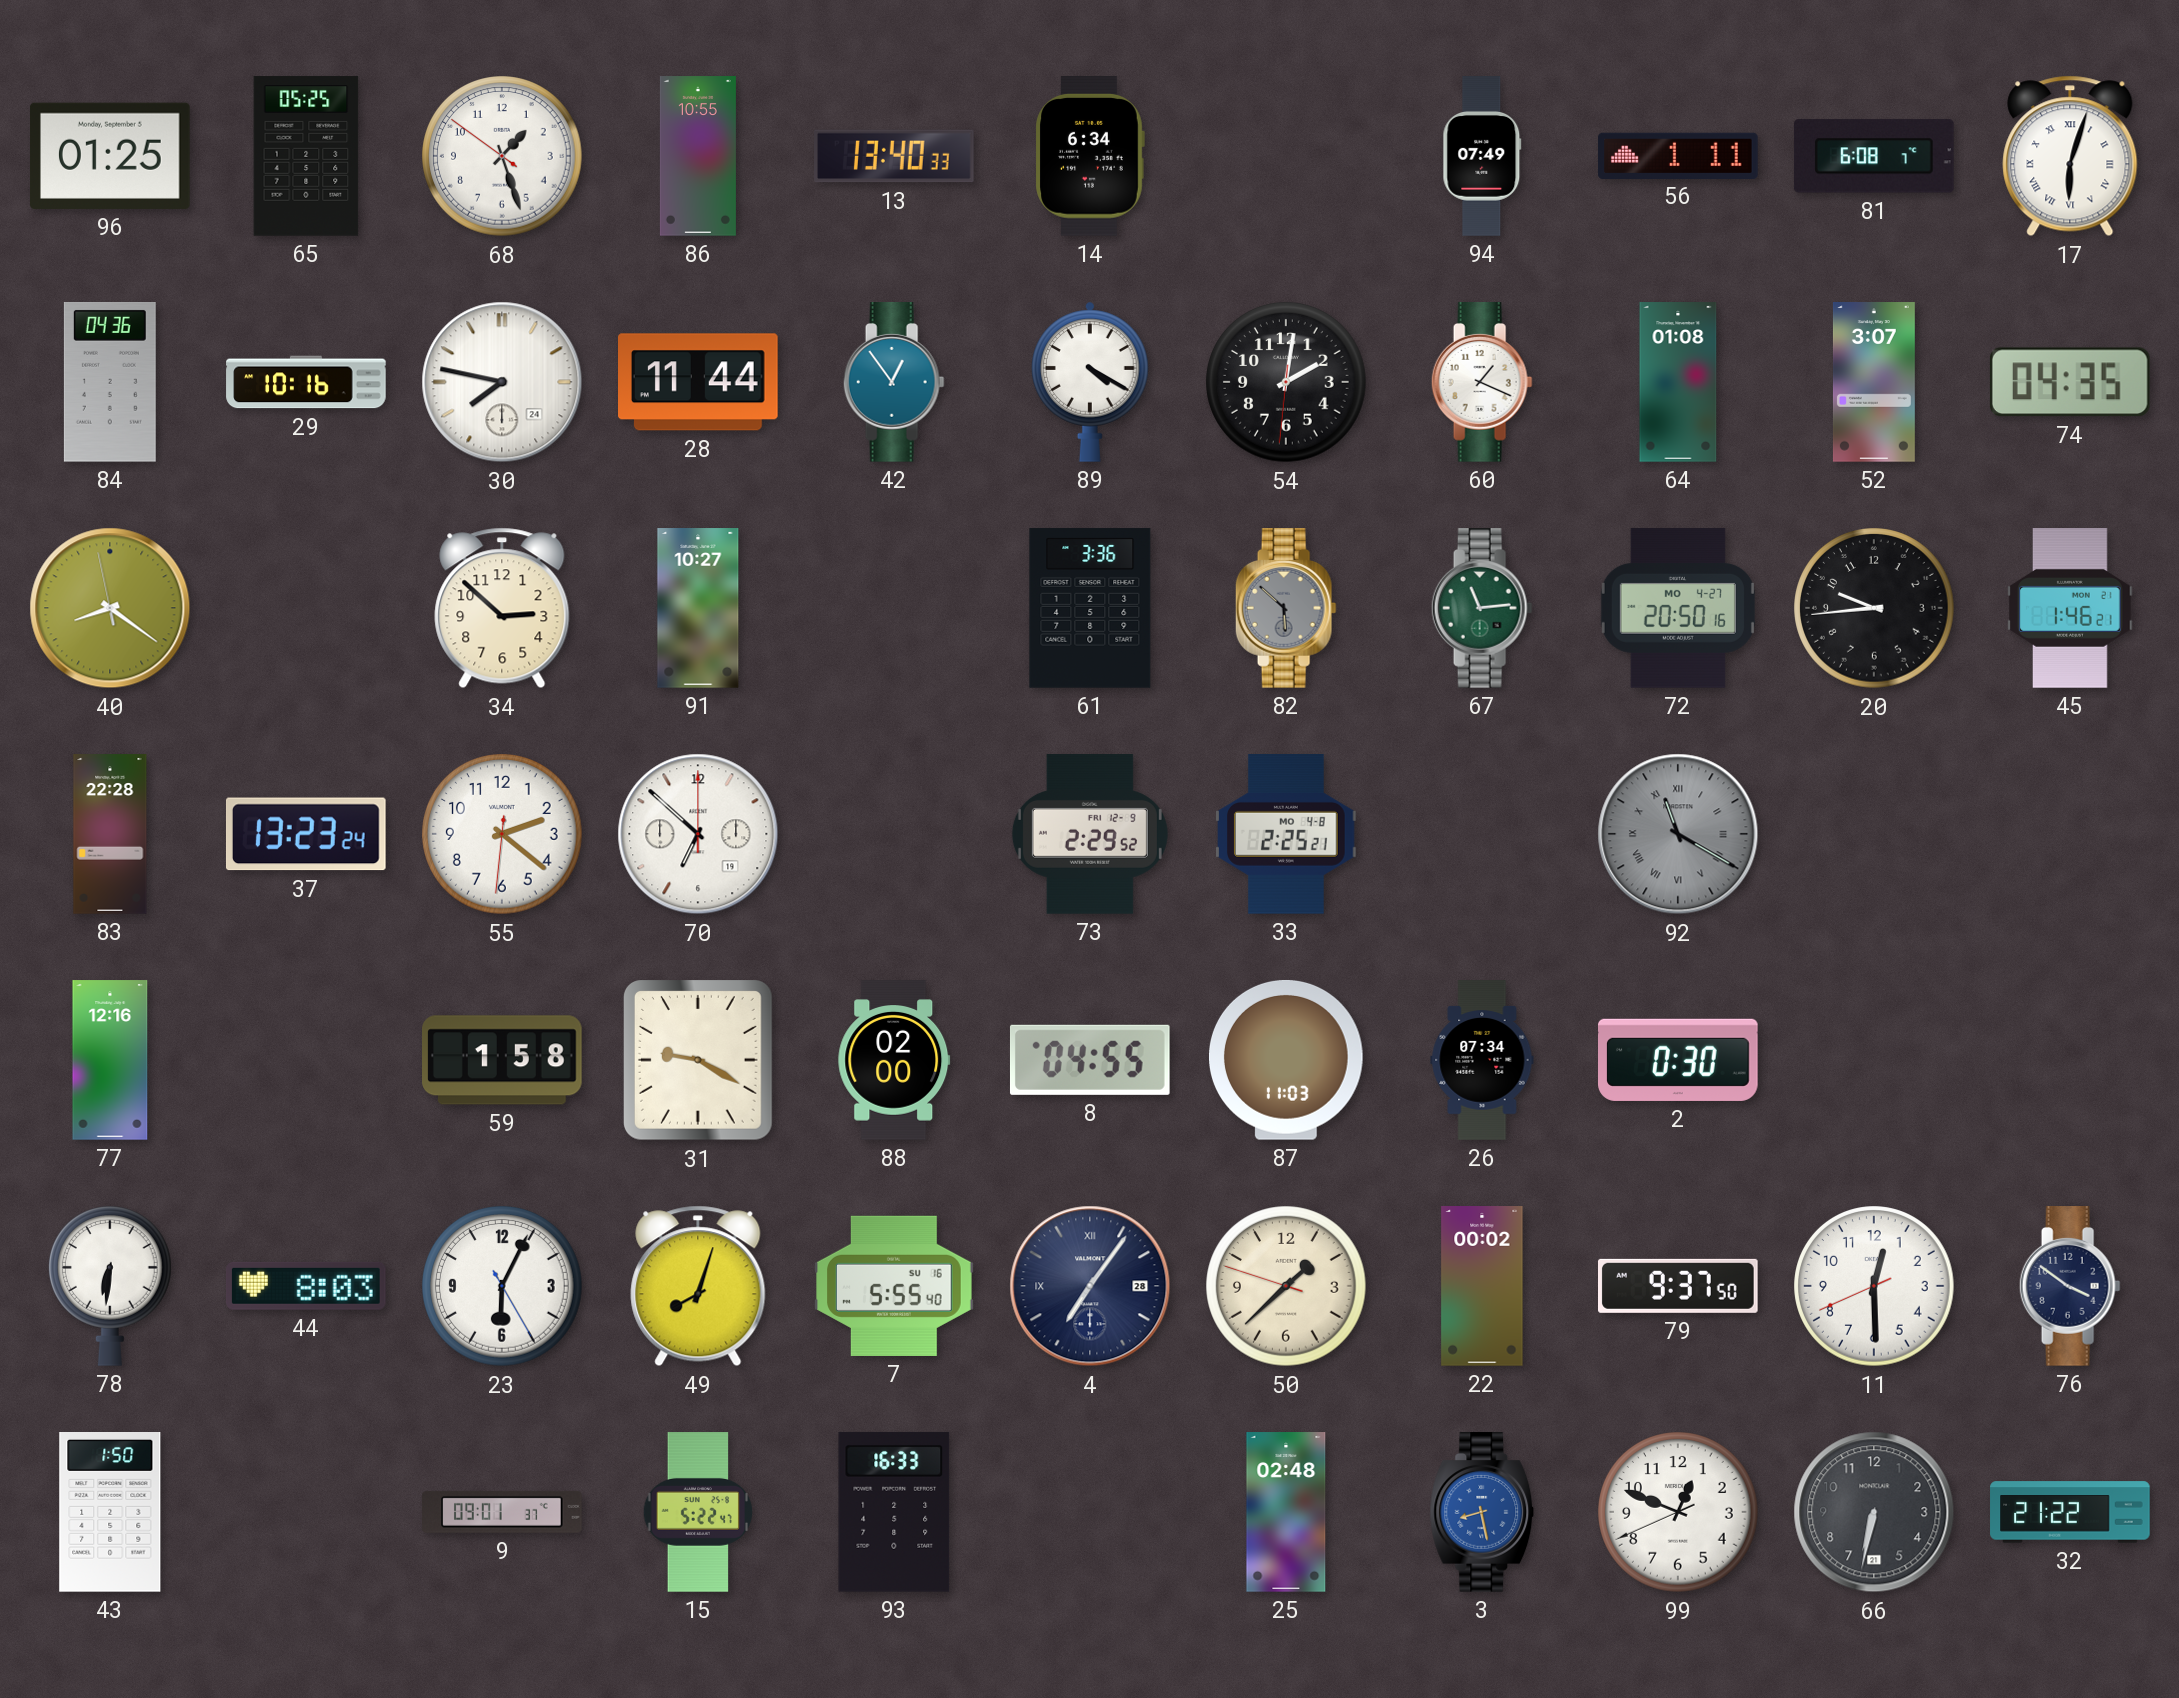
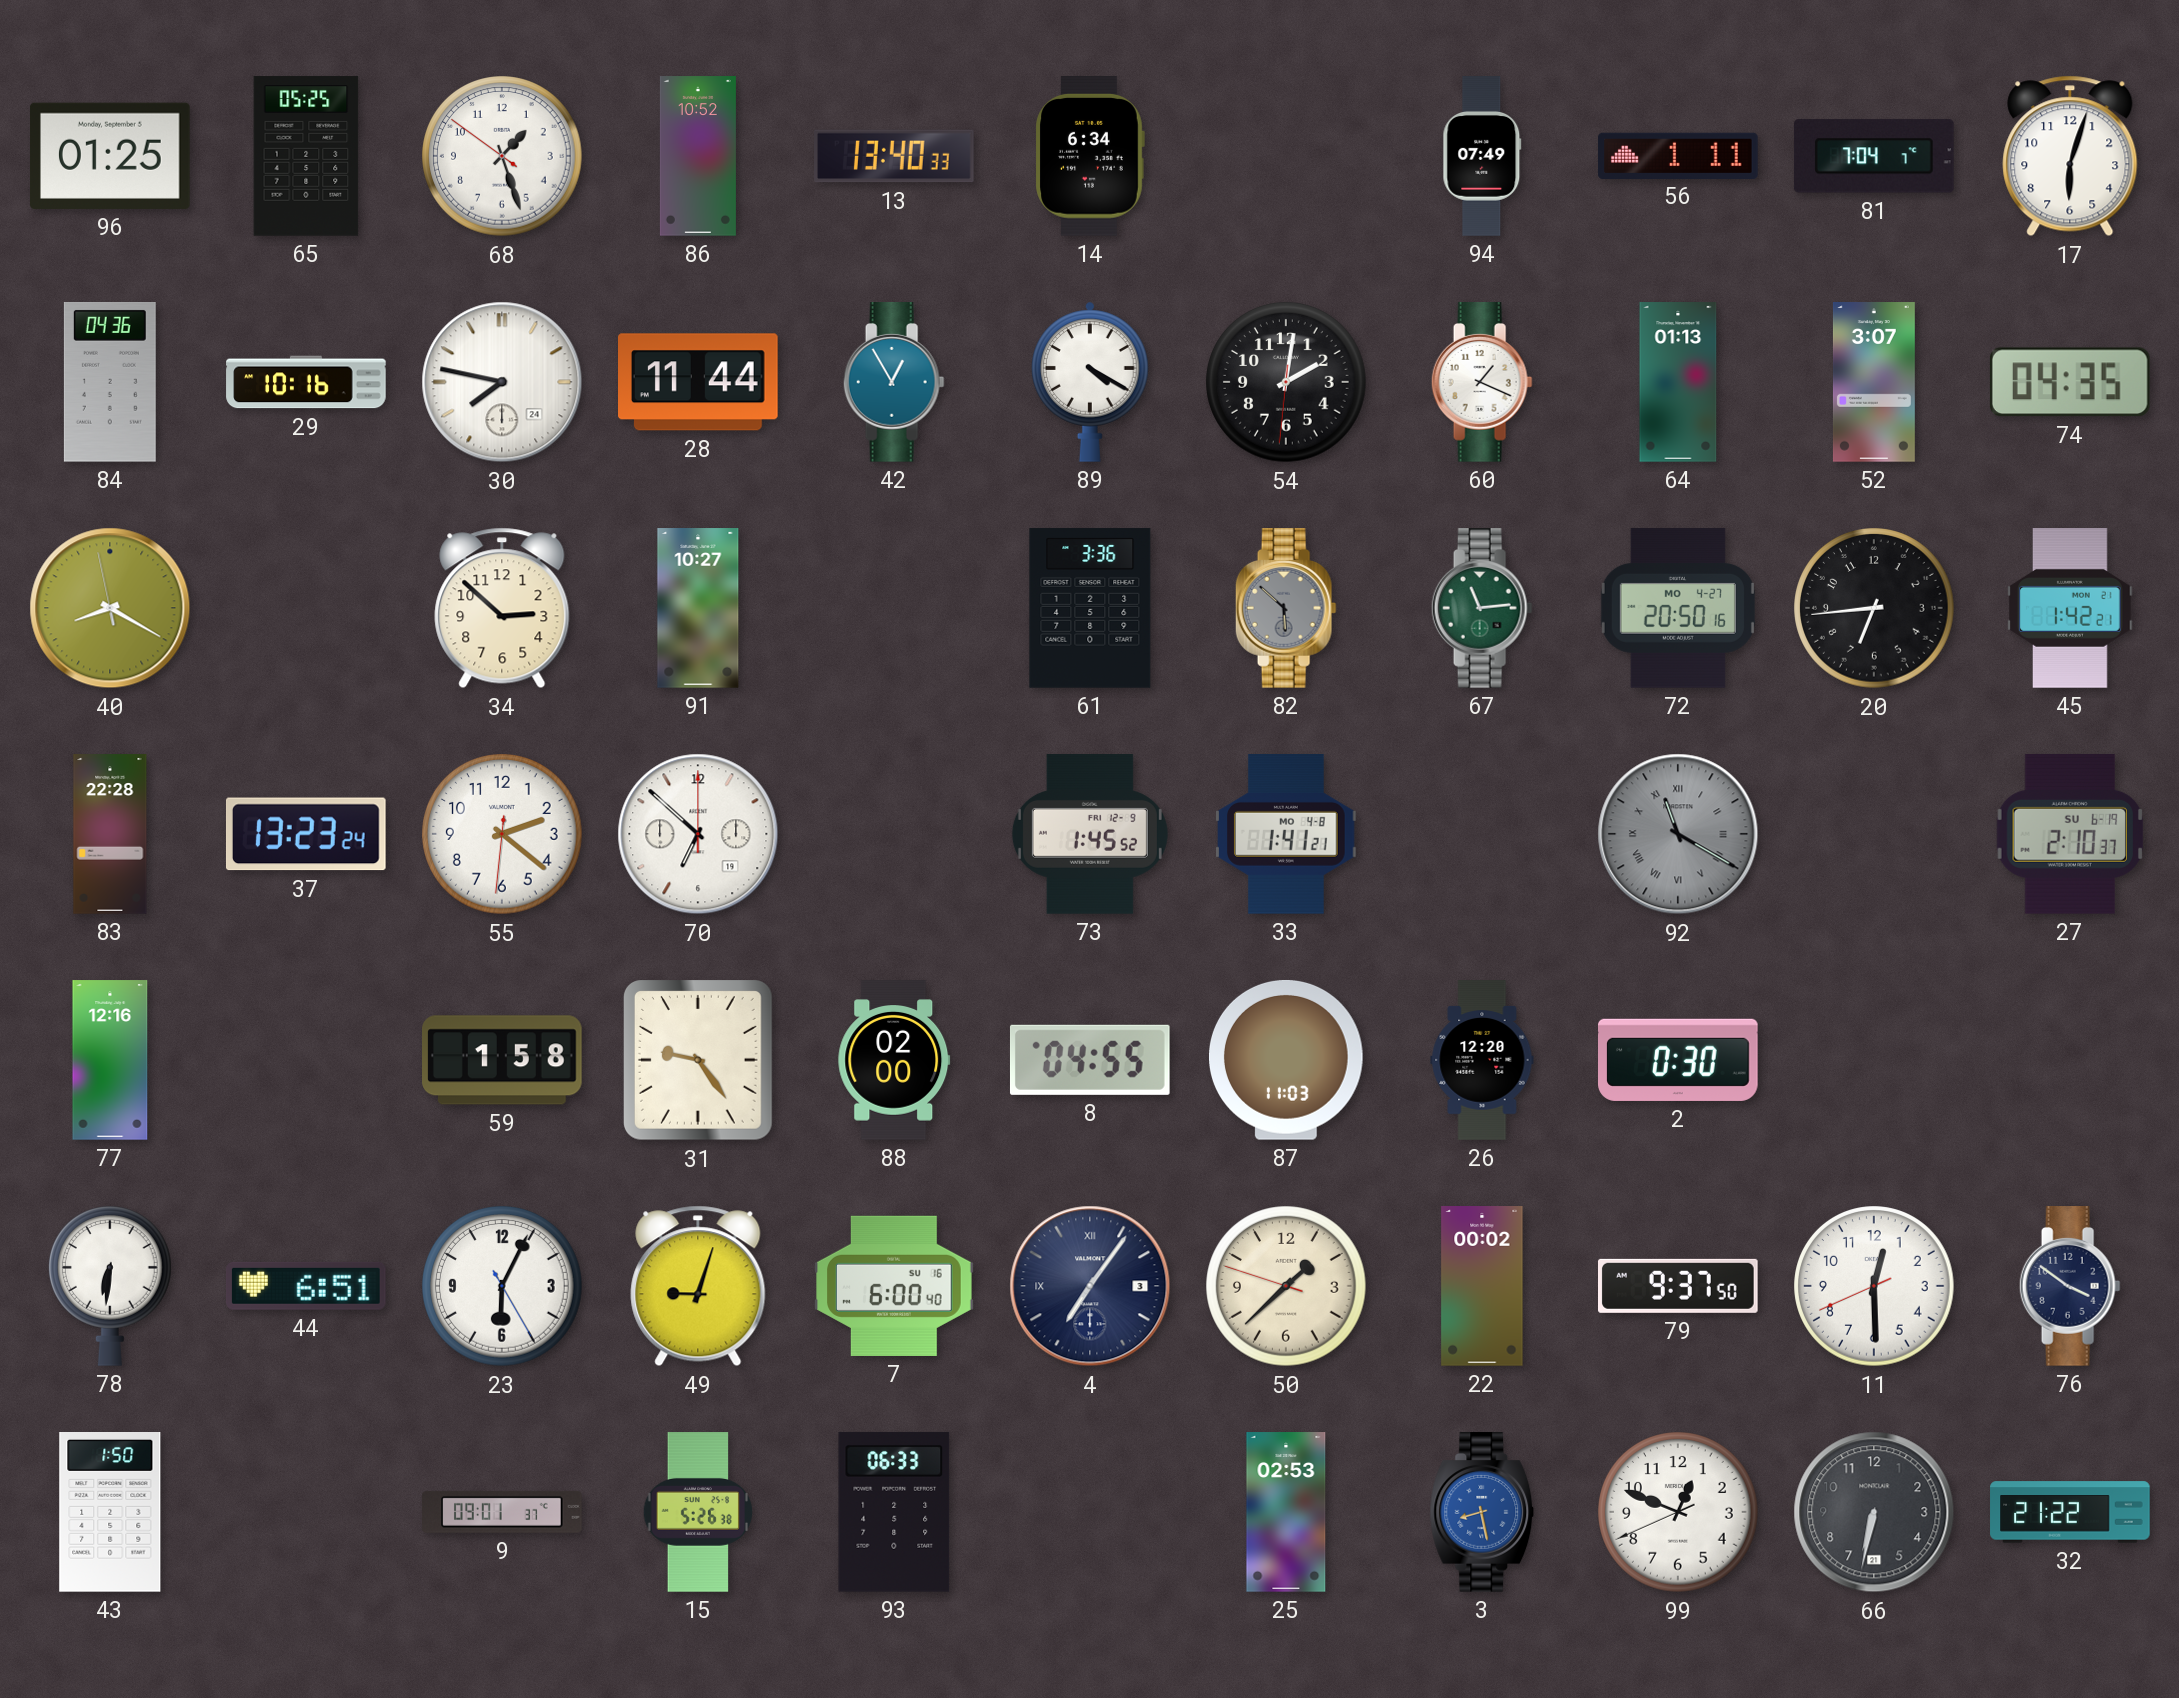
86: 10:55 -> 10:52
81: 6:08 -> 7:04
17 numerals: Roman -> Arabic
42: 12:54 -> 12:55
64: 01:08 -> 01:13
40: 8:20 -> 8:19
20: 9:44 -> 6:44
45: 1:46 -> 1:42
73: 2:29 -> 1:45
33: 2:25 -> 1:41
27: none -> 2:10
31: 9:20 -> 9:24
26: 07:34 -> 12:20
44: 8:03 -> 6:51
49: 8:03 -> 9:03
7: 5:55 -> 6:00
4 date: 28 -> 3
15: 5:22 -> 5:26
93: 16:33 -> 06:33
25: 02:48 -> 02:53
